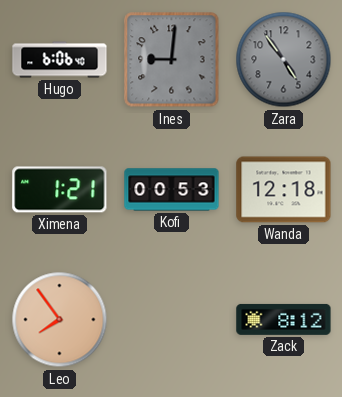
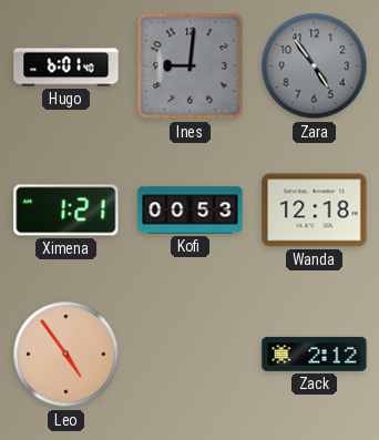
Hugo: 6:06 -> 6:01
Leo: 7:54 -> 4:54
Zack: 8:12 -> 2:12
